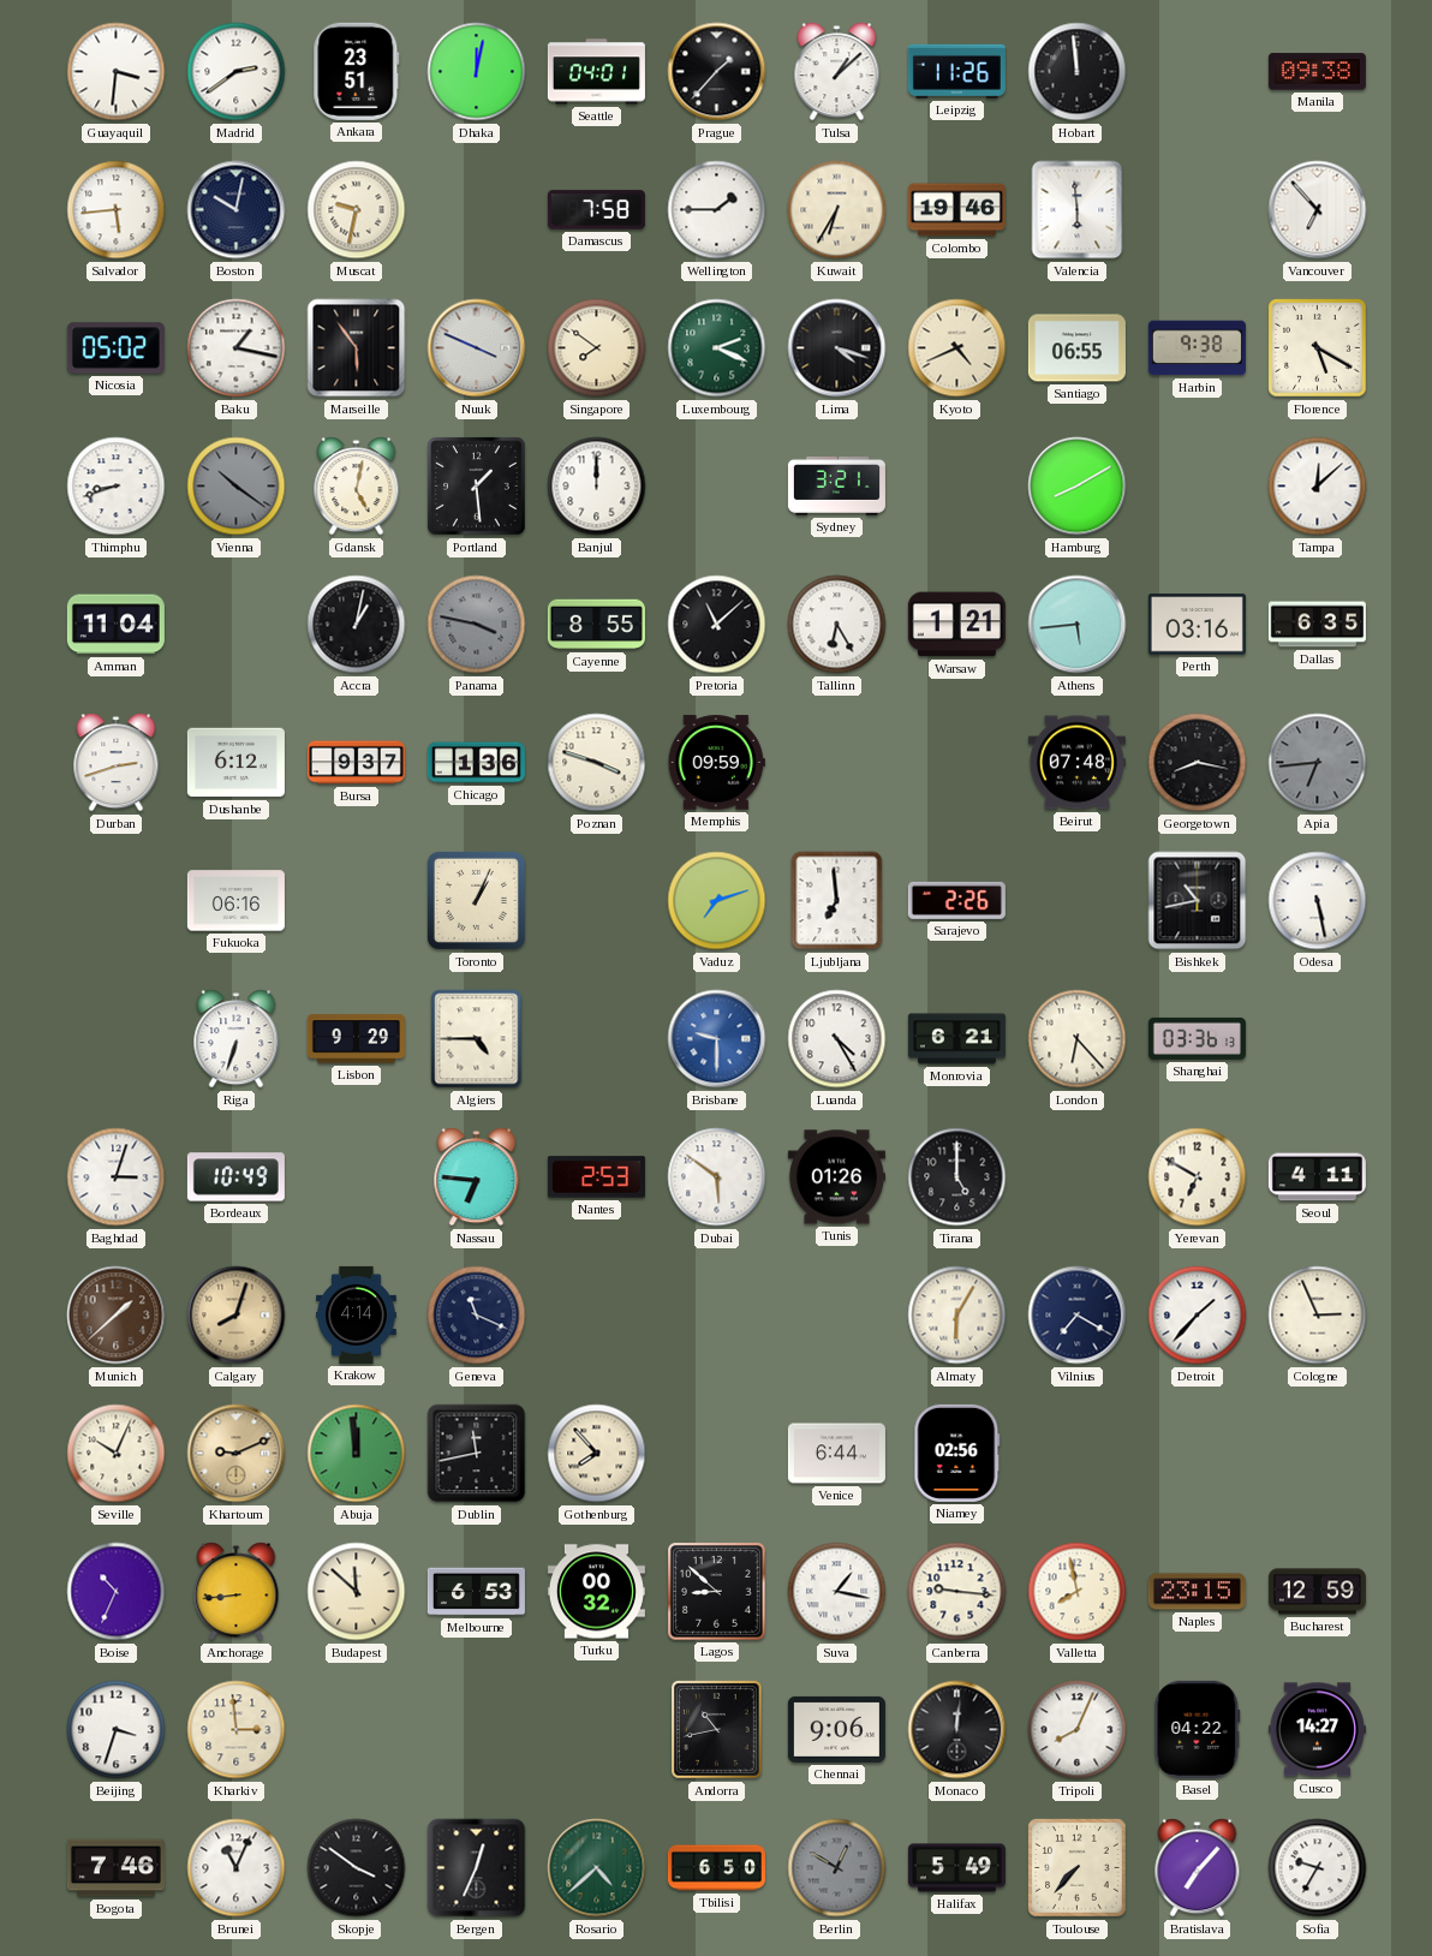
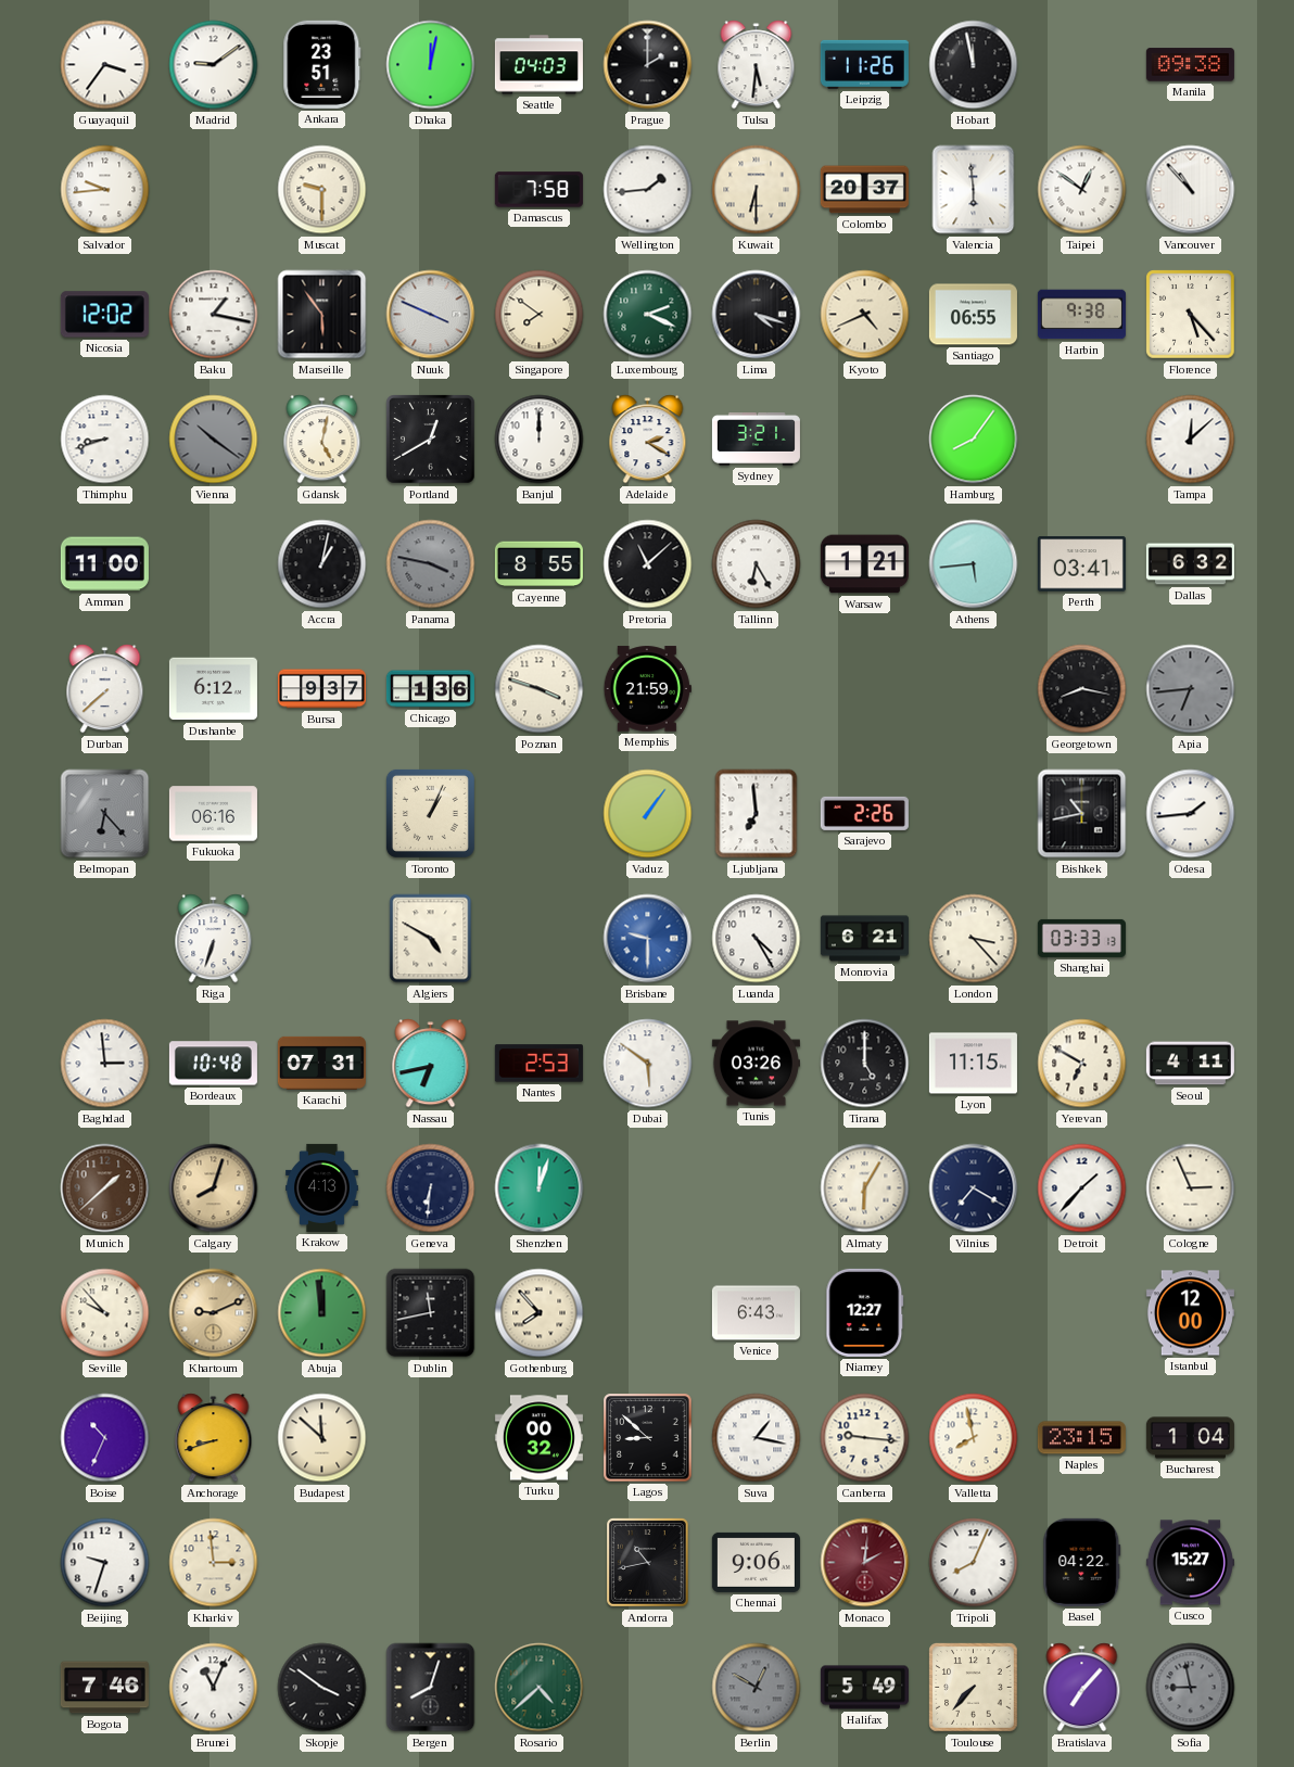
Guayaquil: 3:31 -> 3:36
Madrid: 2:39 -> 9:09
Seattle: 04:01 -> 04:03
Prague: 1:37 -> 2:00
Tulsa: 1:08 -> 5:31
Hobart: 11:59 -> 11:58
Salvador: 5:44 -> 9:44
Boston: 10:02 -> none
Muscat: 9:32 -> 9:30
Wellington: 1:45 -> 1:44
Kuwait: 6:35 -> 6:30
Colombo: 19:46 -> 20:37
Taipei: none -> 12:51
Vancouver: 6:53 -> 10:53
Nicosia: 05:02 -> 12:02
Florence: 5:20 -> 5:23
Portland: 1:29 -> 12:40
Adelaide: none -> 2:20
Hamburg: 8:10 -> 8:06
Amman: 11:04 -> 11:00
Perth: 03:16 -> 03:41
Dallas: 6:35 -> 6:32
Durban: 2:42 -> 7:38
Memphis: 09:59 -> 21:59
Beirut: 07:48 -> none
Belmopan: none -> 6:23
Vaduz: 7:12 -> 1:06
Odesa: 5:28 -> 1:44
Lisbon: 9:29 -> none
Algiers: 4:45 -> 4:50
London: 6:23 -> 3:23
Shanghai: 03:36 -> 03:33
Baghdad: 3:03 -> 2:59
Bordeaux: 10:49 -> 10:48
Karachi: none -> 07:31
Nassau: 6:46 -> 6:43
Tunis: 01:26 -> 03:26
Lyon: none -> 11:15
Krakow: 4:14 -> 4:13
Geneva: 11:19 -> 6:31
Shenzhen: none -> 12:03
Seville: 10:04 -> 9:53
Venice: 6:44 -> 6:43
Niamey: 02:56 -> 12:27
Istanbul: none -> 12:00
Anchorage: 8:44 -> 8:42
Melbourne: 6:53 -> none
Bucharest: 12:59 -> 1:04
Beijing: 3:33 -> 9:33
Monaco: 12:01 -> 2:01
Monaco dial: black -> burgundy
Cusco: 14:27 -> 15:27
Bergen: 12:34 -> 8:03
Tbilisi: 6:50 -> none
Sofia: 9:35 -> 8:58
Sofia dial: white -> grey
